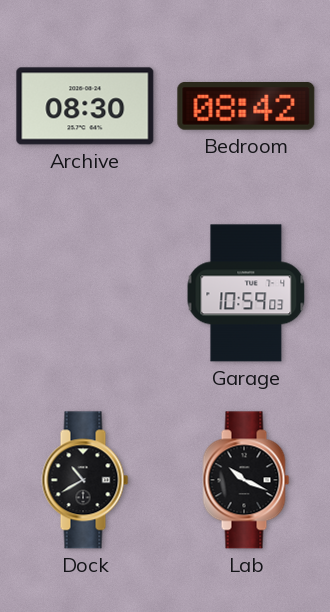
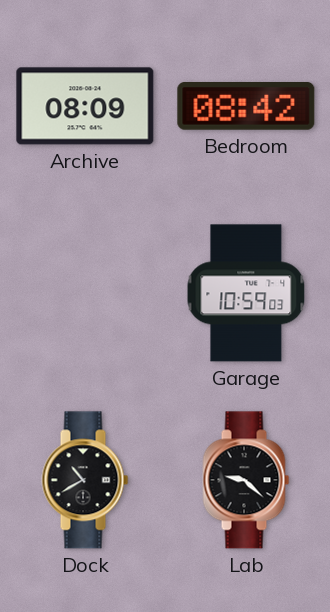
Archive: 08:30 -> 08:09
Lab: 10:19 -> 9:22
